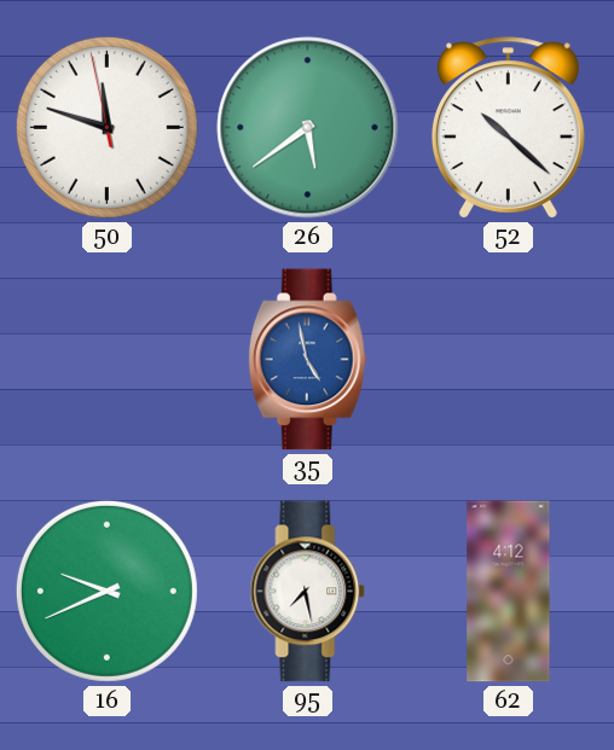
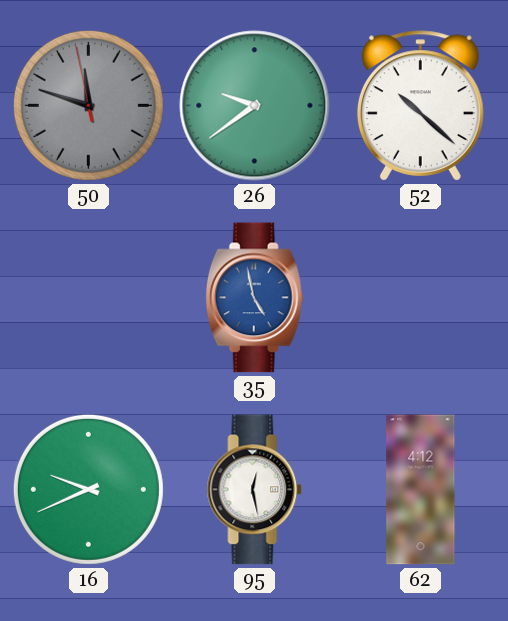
50 dial: white -> grey
26: 5:39 -> 9:39
95: 7:28 -> 12:28
